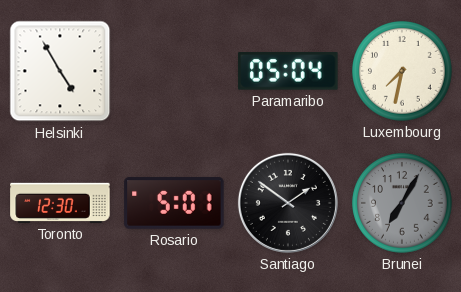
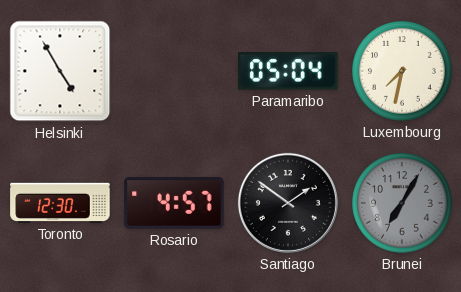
Rosario: 5:01 -> 4:57
